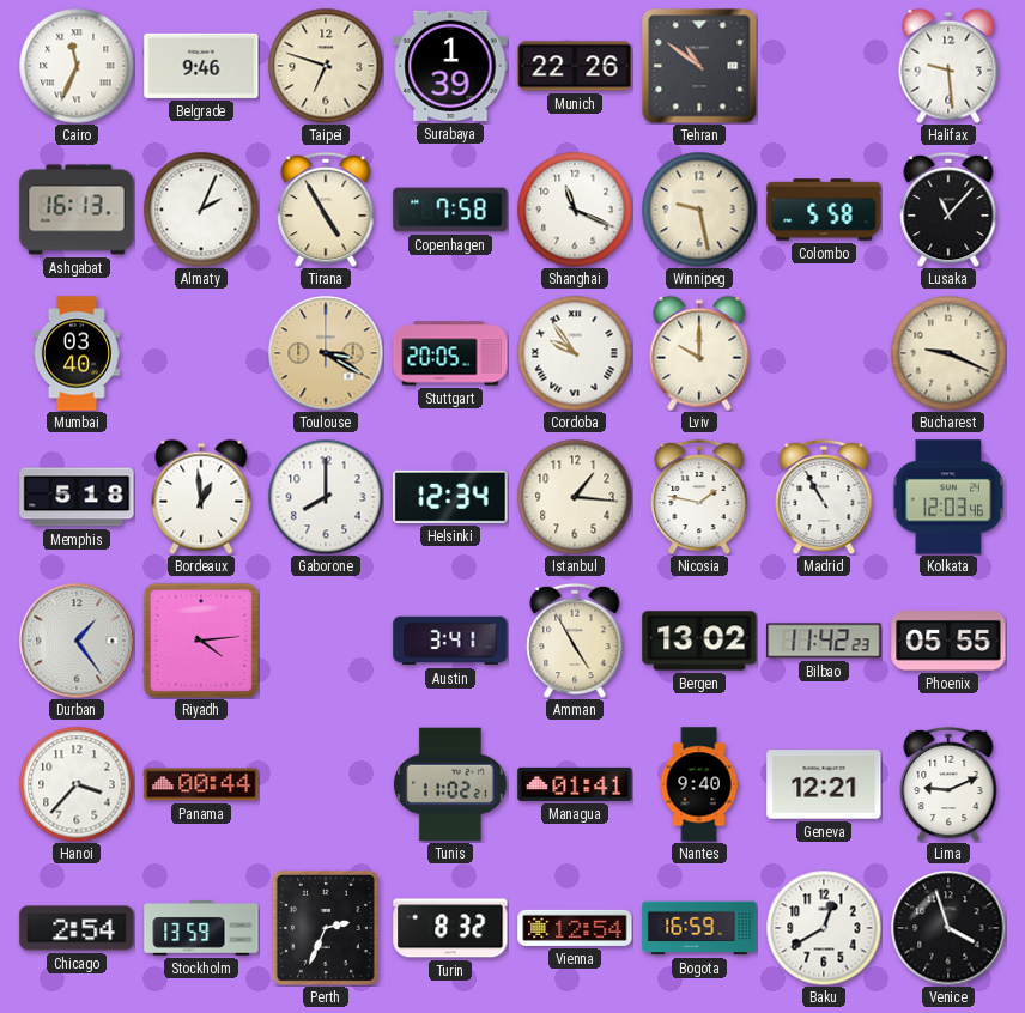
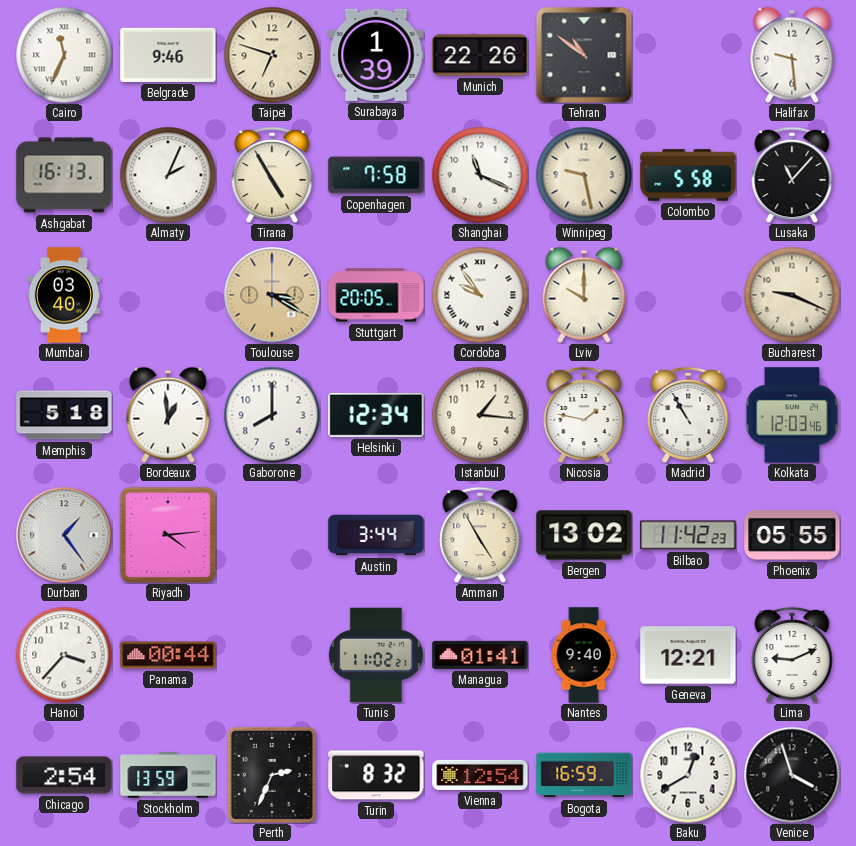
Austin: 3:41 -> 3:44
